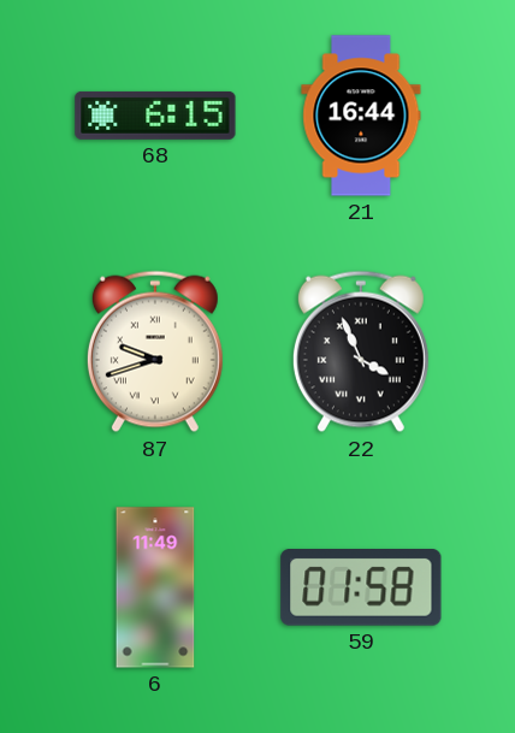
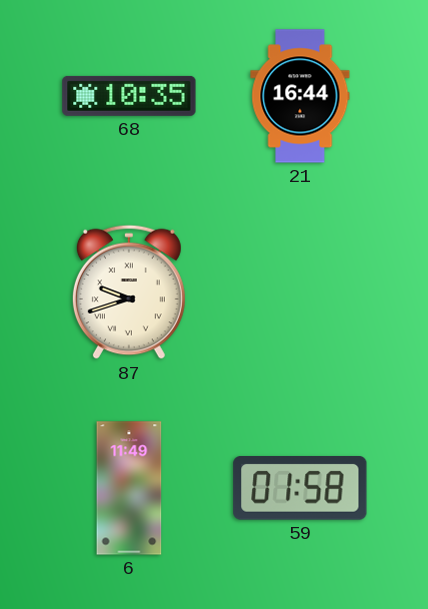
68: 6:15 -> 10:35
22: 3:56 -> none
